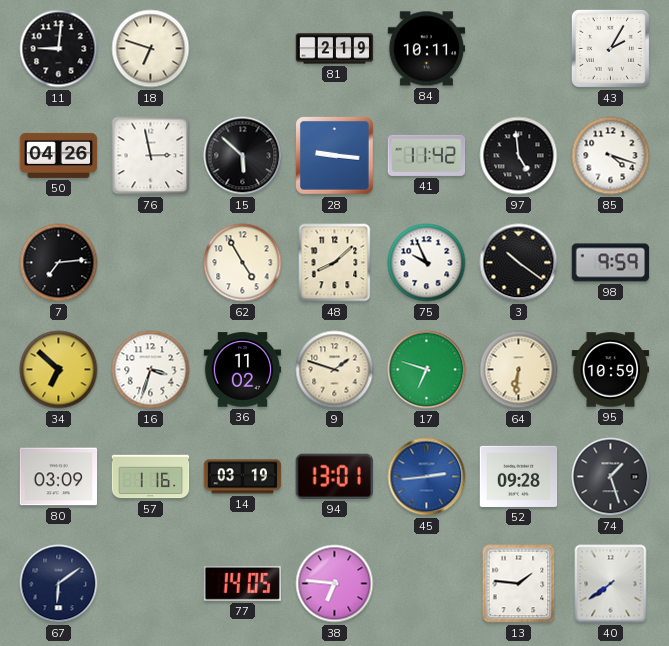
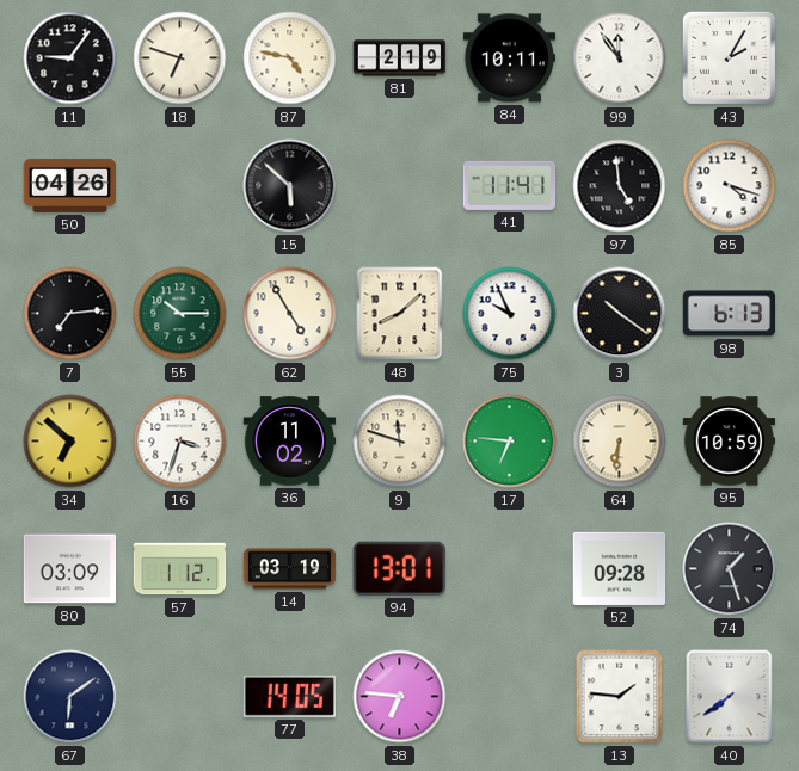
11: 9:01 -> 9:06
87: none -> 4:47
99: none -> 11:54
76: 2:58 -> none
28: 9:16 -> none
41: 11:42 -> 11:41
55: none -> 10:15
98: 9:59 -> 6:13
9: 1:48 -> 11:48
17: 6:48 -> 6:46
57: 1:16 -> 1:12
45: 2:44 -> none
